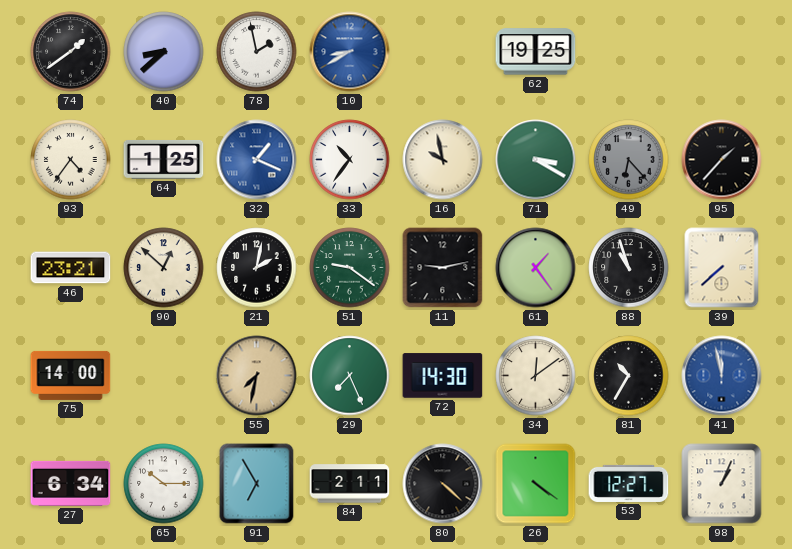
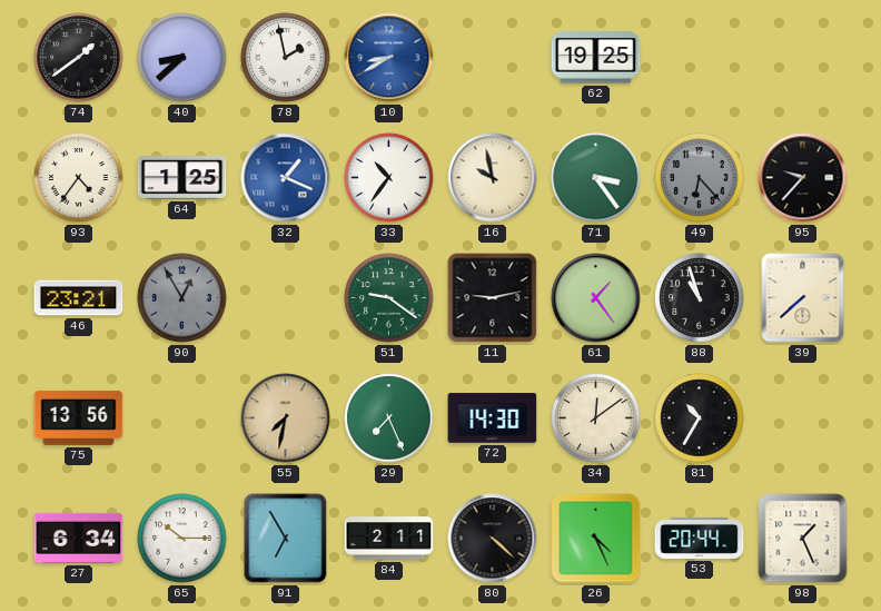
71: 3:20 -> 3:24
95: 1:37 -> 9:37
90: 12:52 -> 12:55
90 dial: cream -> grey
21: 2:02 -> none
75: 14:00 -> 13:56
41: 11:58 -> none
26: 4:21 -> 4:26
53: 12:27 -> 20:44
98: 1:04 -> 1:26
